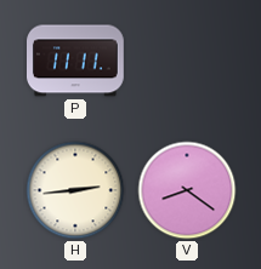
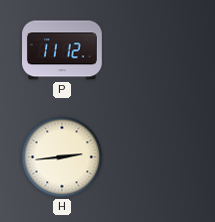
P: 11:11 -> 11:12
V: 8:21 -> none
